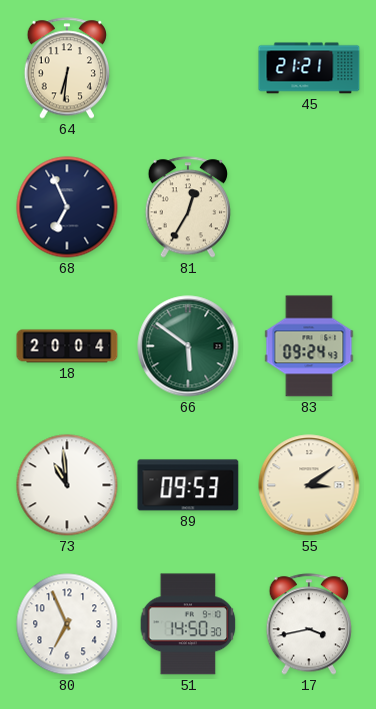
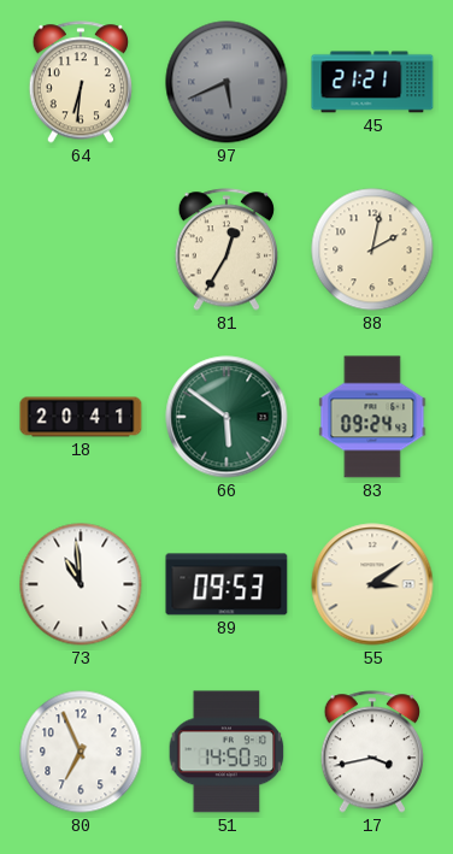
97: none -> 5:41
68: 6:56 -> none
88: none -> 2:02
18: 20:04 -> 20:41
